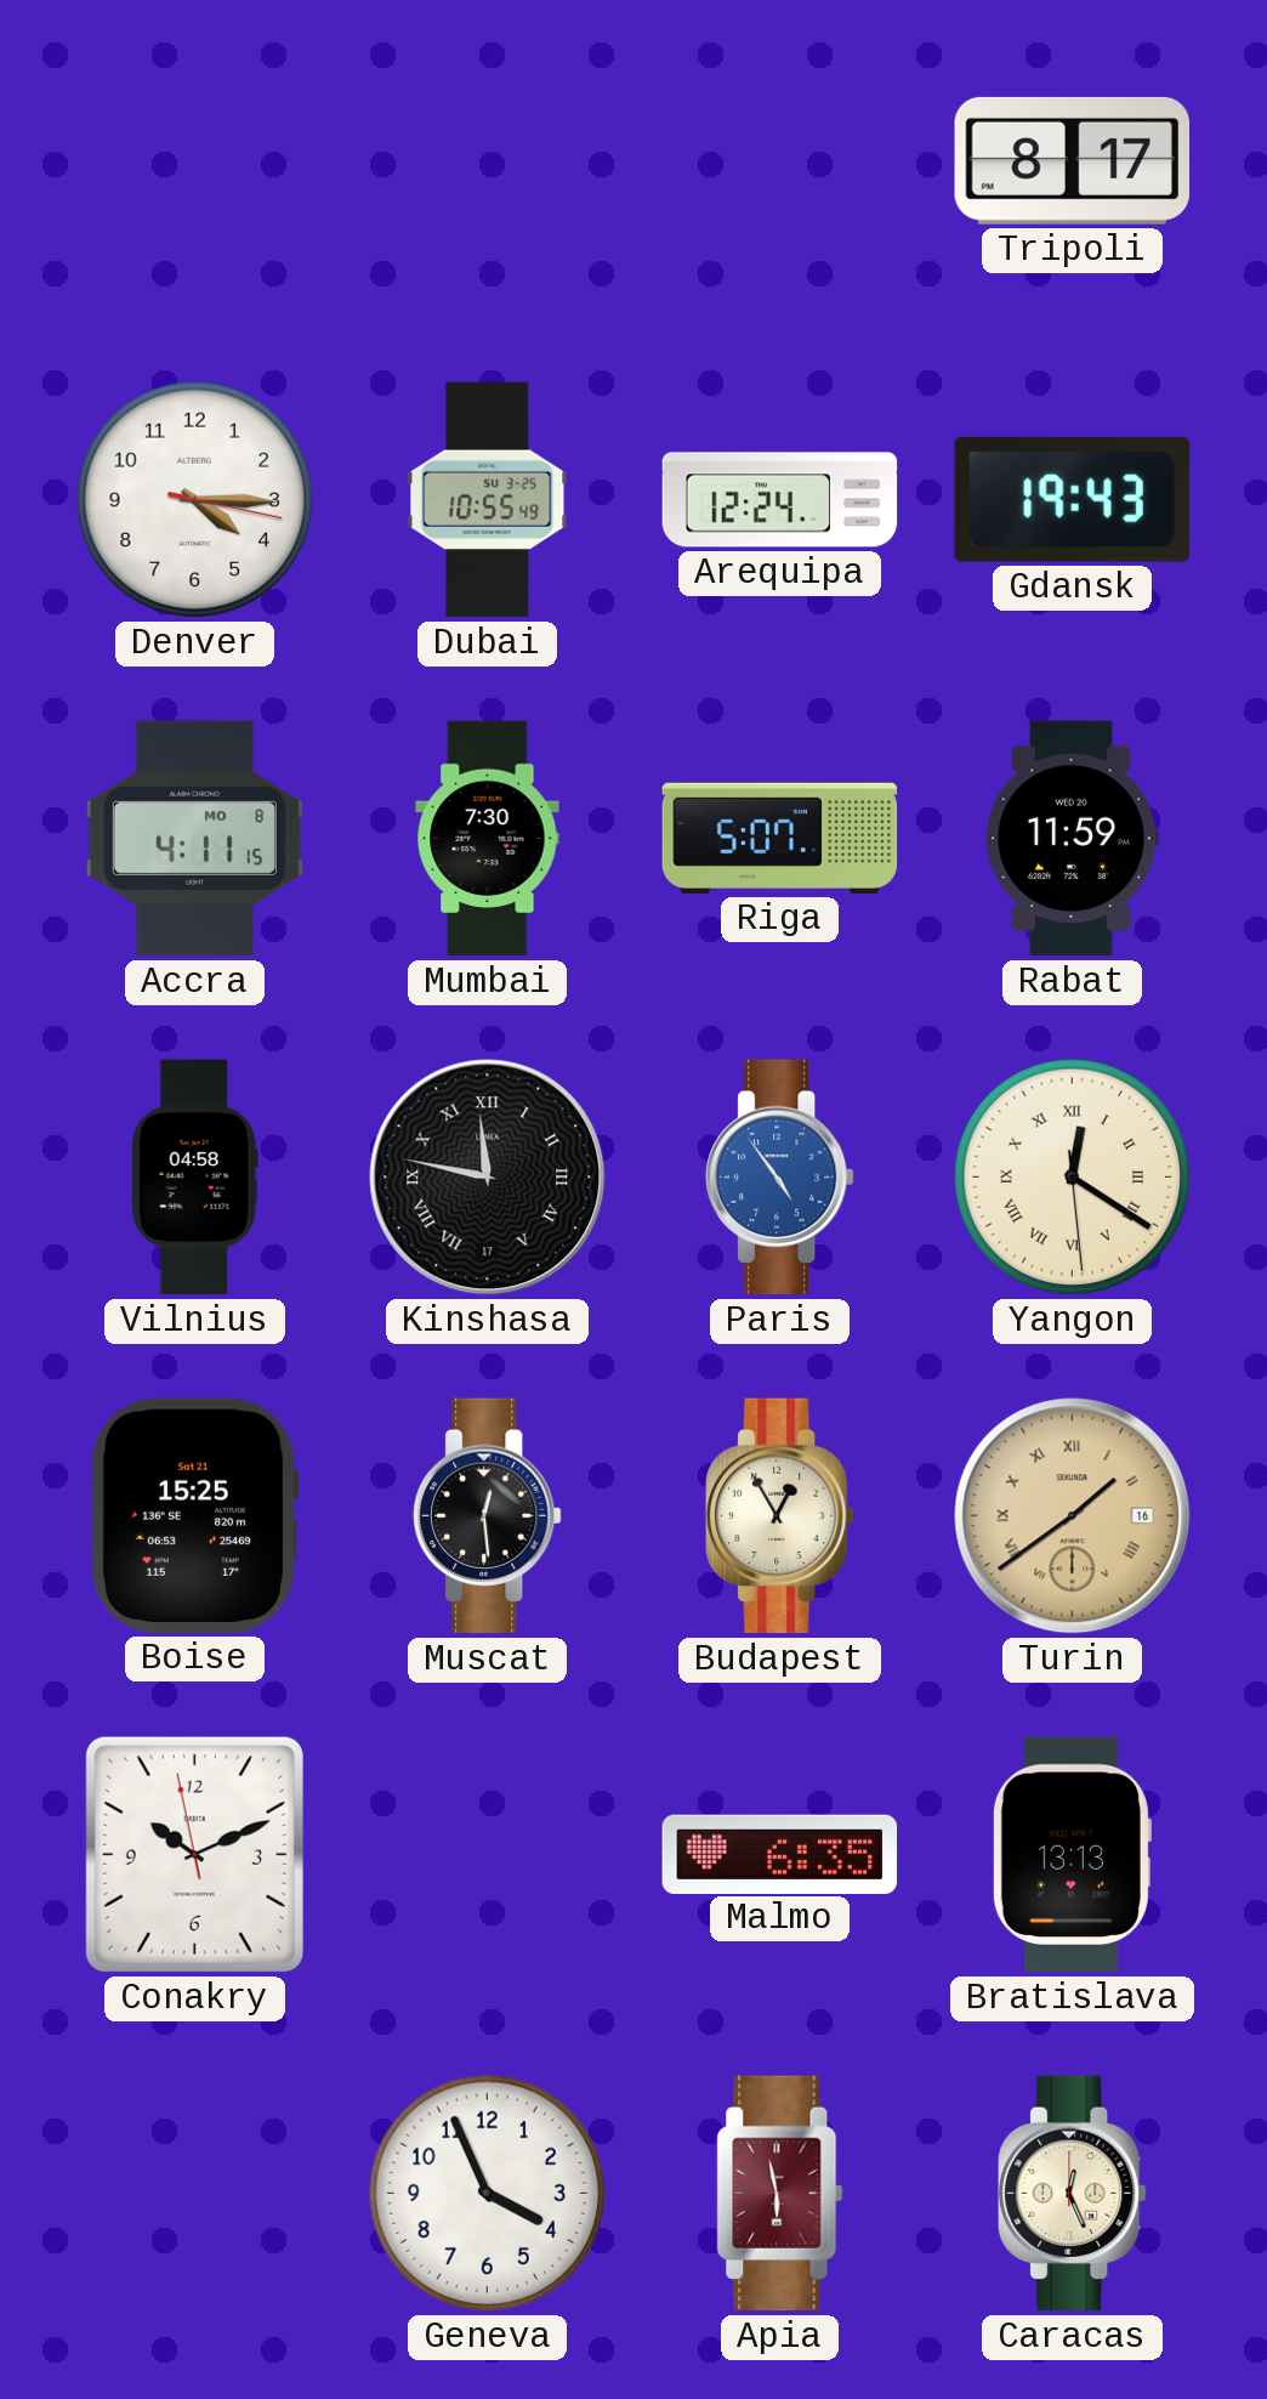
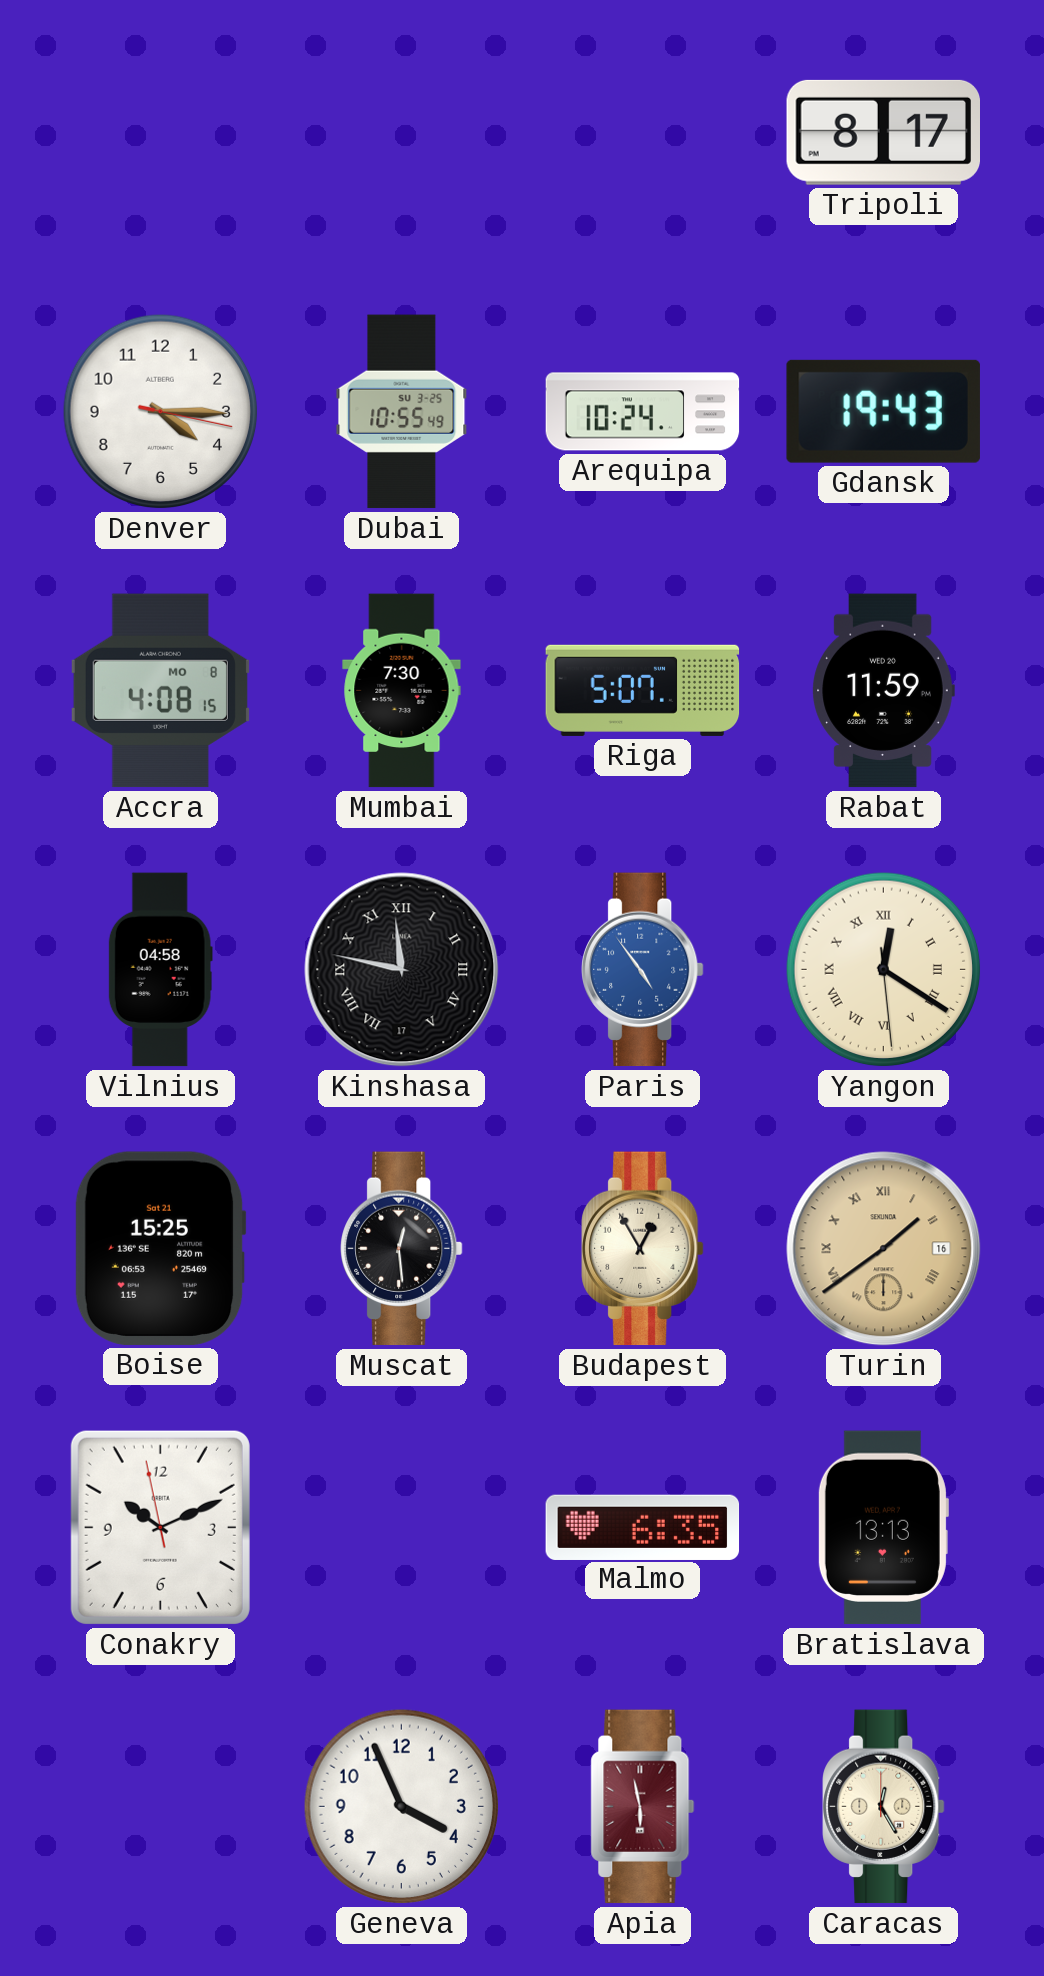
Arequipa: 12:24 -> 10:24
Accra: 4:11 -> 4:08
Caracas: 12:26 -> 12:25
